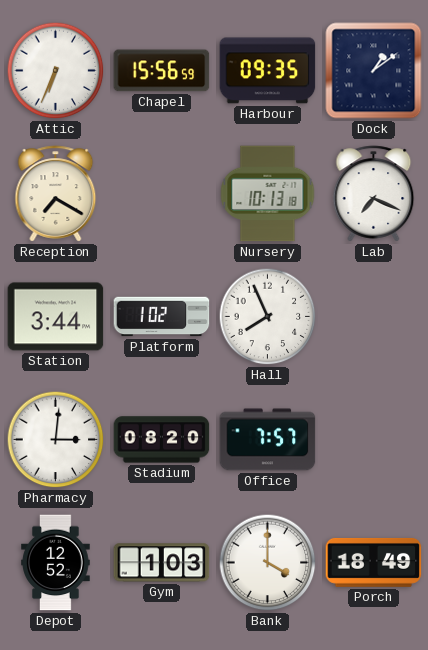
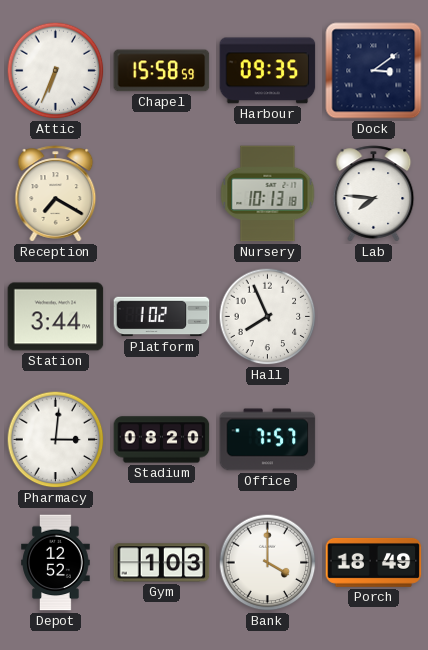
Chapel: 15:56 -> 15:58
Dock: 1:09 -> 3:09
Lab: 7:19 -> 7:46
